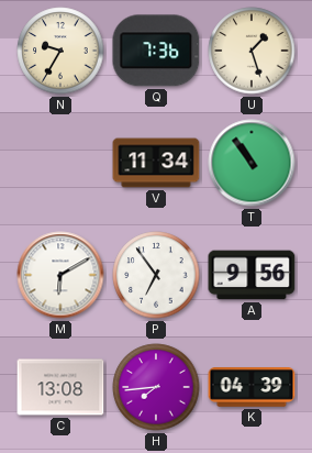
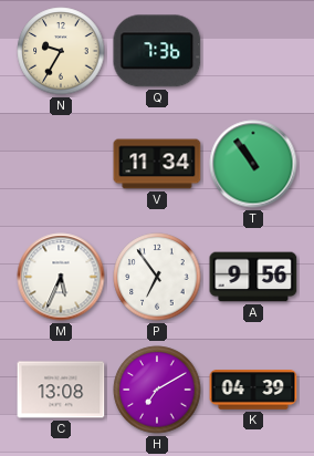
U: 1:27 -> none
M: 6:10 -> 5:34
H: 7:44 -> 7:10
